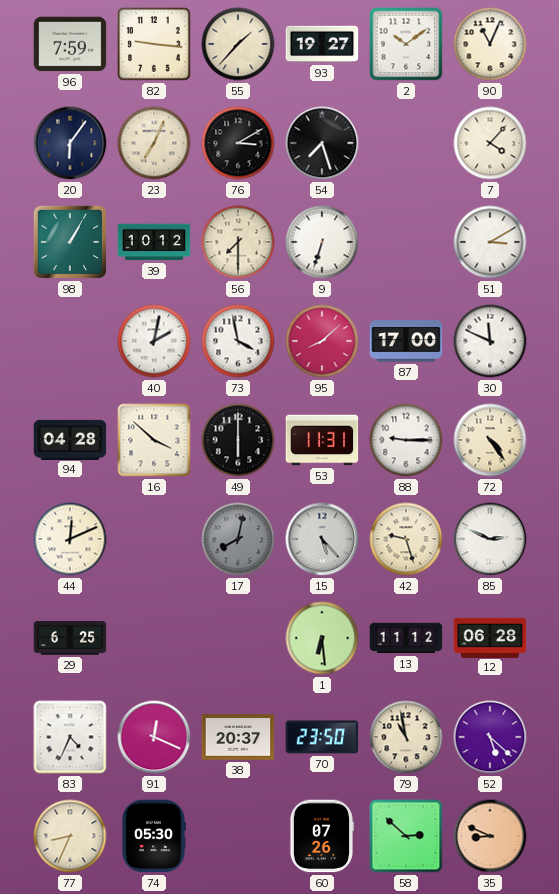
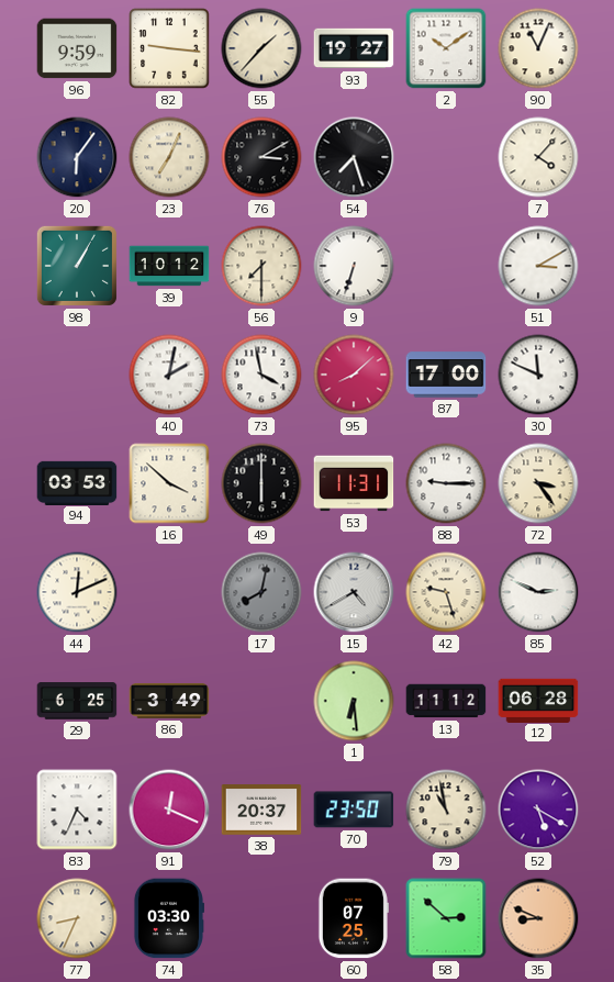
96: 7:59 -> 9:59
94: 04:28 -> 03:53
72: 4:24 -> 3:24
15: 5:23 -> 4:40
86: none -> 3:49
52: 5:22 -> 5:20
74: 05:30 -> 03:30
60: 07:26 -> 07:25
